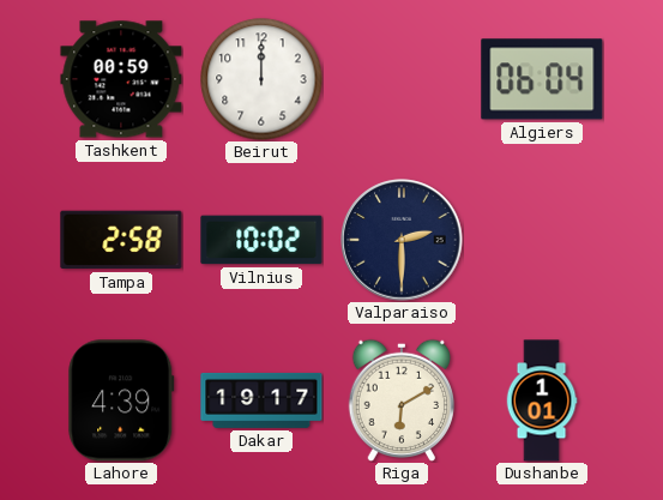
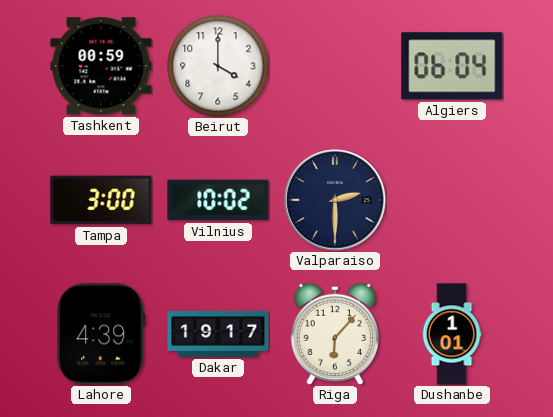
Beirut: 12:00 -> 4:00
Tampa: 2:58 -> 3:00
Riga: 6:10 -> 6:07
